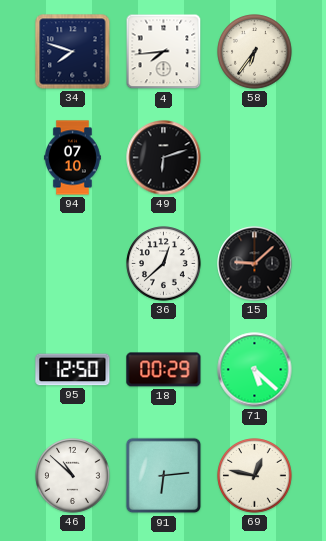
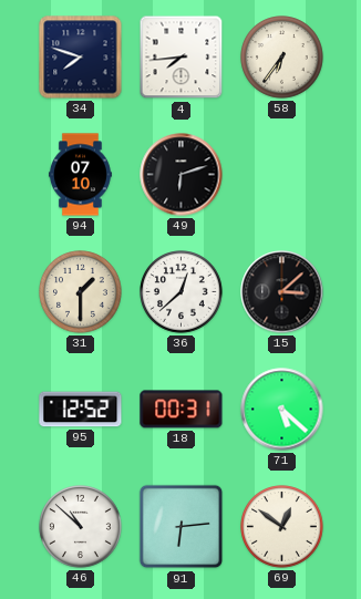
31: none -> 1:30
15: 9:08 -> 3:08
95: 12:50 -> 12:52
18: 00:29 -> 00:31
69: 12:47 -> 12:51
